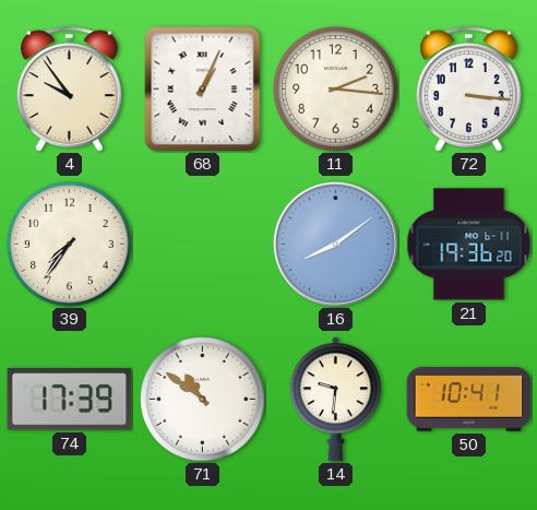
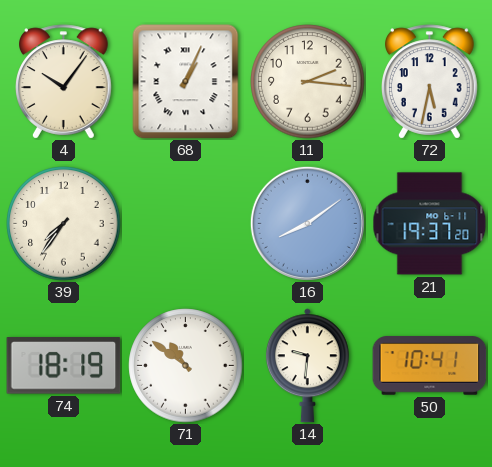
4: 9:54 -> 10:06
72: 3:16 -> 5:32
21: 19:36 -> 19:37
74: 17:39 -> 18:19
